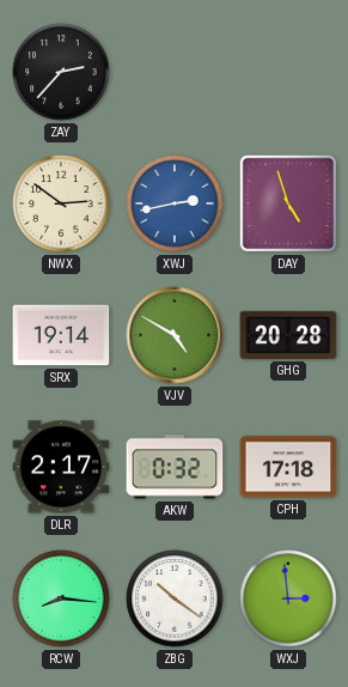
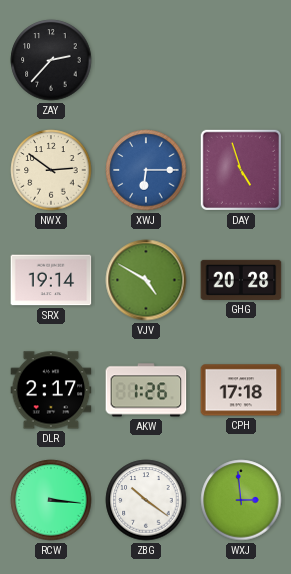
XWJ: 2:43 -> 6:15
AKW: 0:32 -> 1:26
RCW: 8:16 -> 3:16
